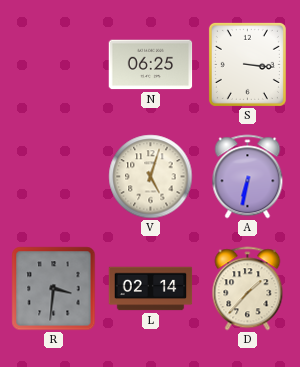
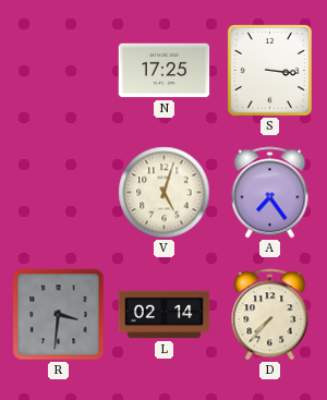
N: 06:25 -> 17:25
A: 6:32 -> 7:24
D: 1:37 -> 7:37
